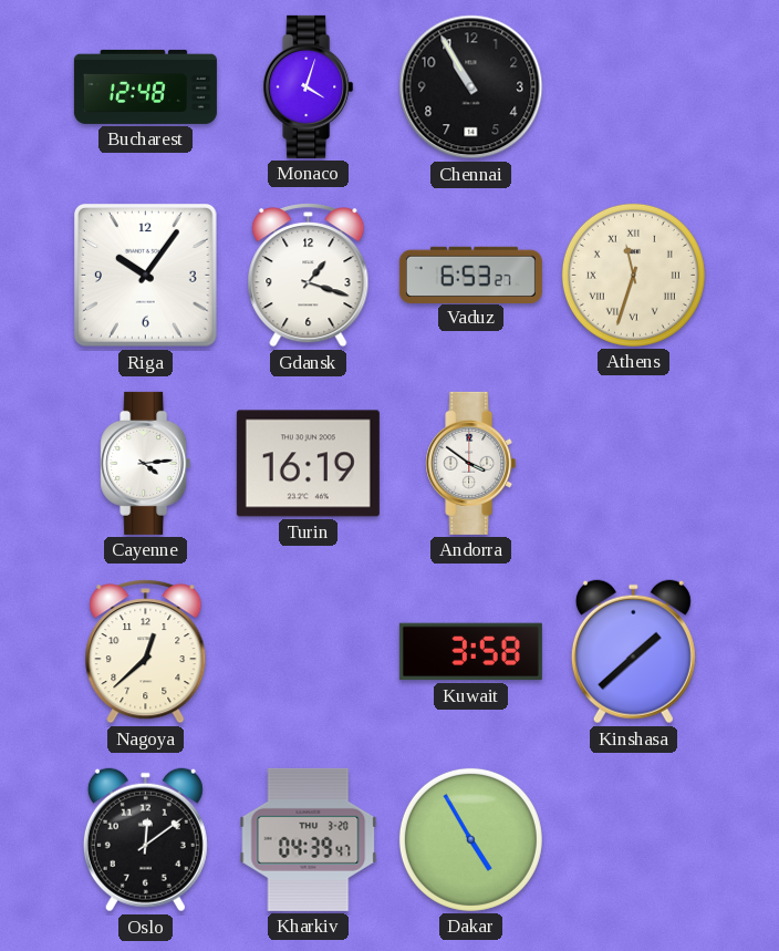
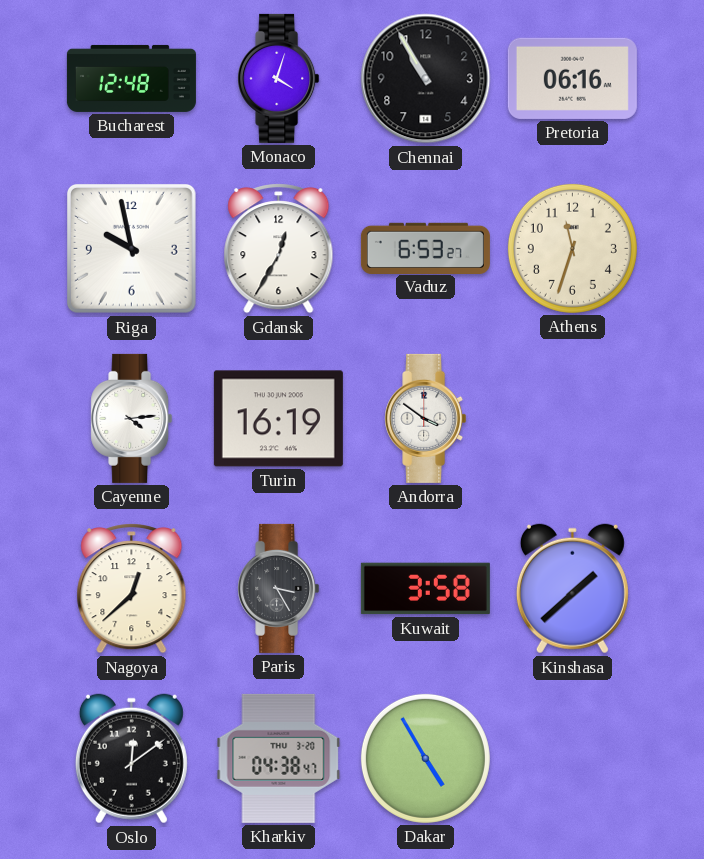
Pretoria: none -> 06:16
Riga: 10:06 -> 9:58
Gdansk: 1:18 -> 12:35
Athens numerals: Roman -> Arabic
Paris: none -> 3:25
Kharkiv: 04:39 -> 04:38
